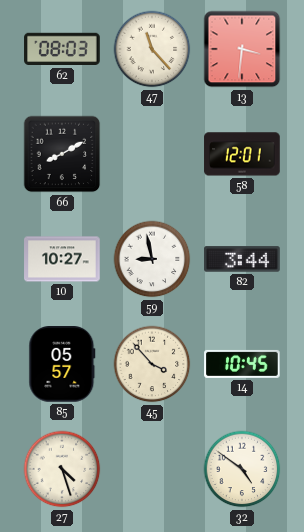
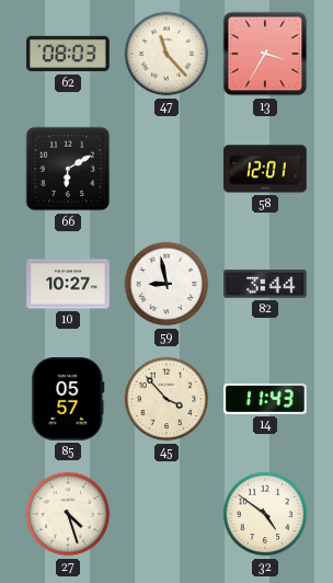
13: 3:31 -> 3:35
66: 8:10 -> 6:10
14: 10:45 -> 11:43
